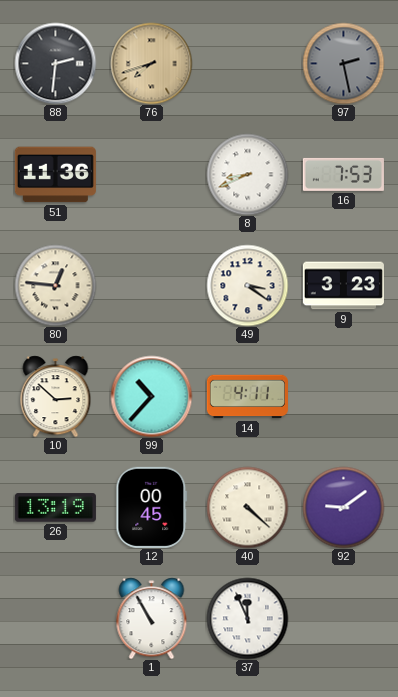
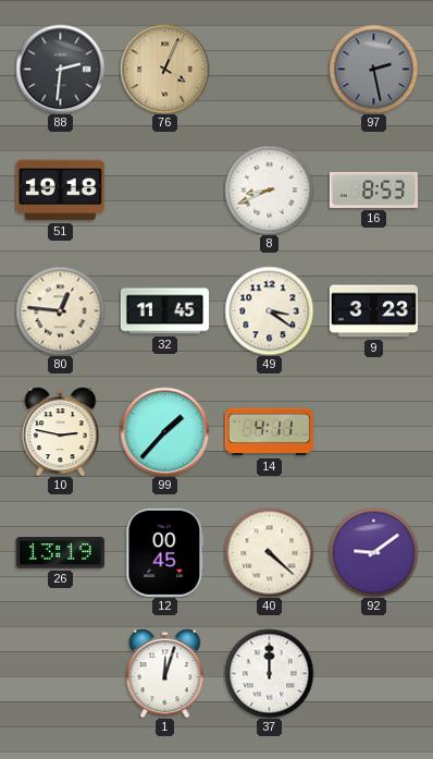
76: 7:42 -> 4:04
51: 11:36 -> 19:18
16: 7:53 -> 8:53
32: none -> 11:45
10: 2:52 -> 2:47
99: 10:37 -> 1:37
1: 10:55 -> 12:03
37: 11:56 -> 12:00
